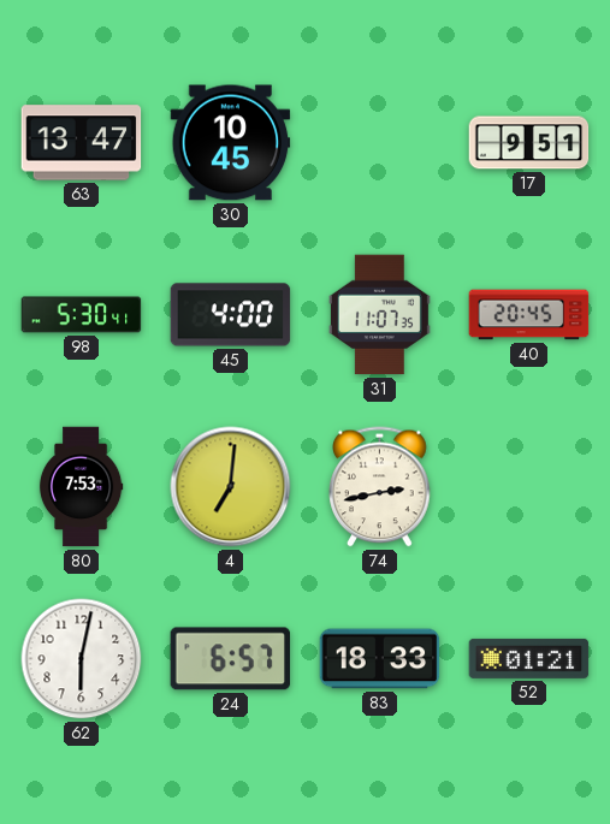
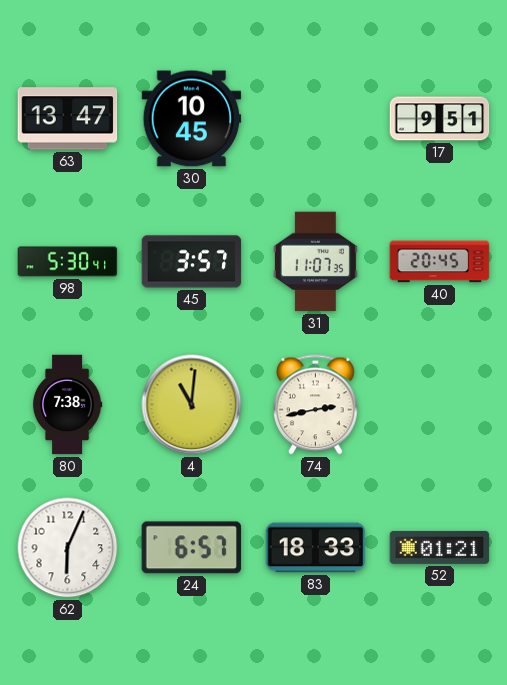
45: 4:00 -> 3:57
80: 7:53 -> 7:38
4: 7:01 -> 11:01
62: 6:02 -> 6:04
